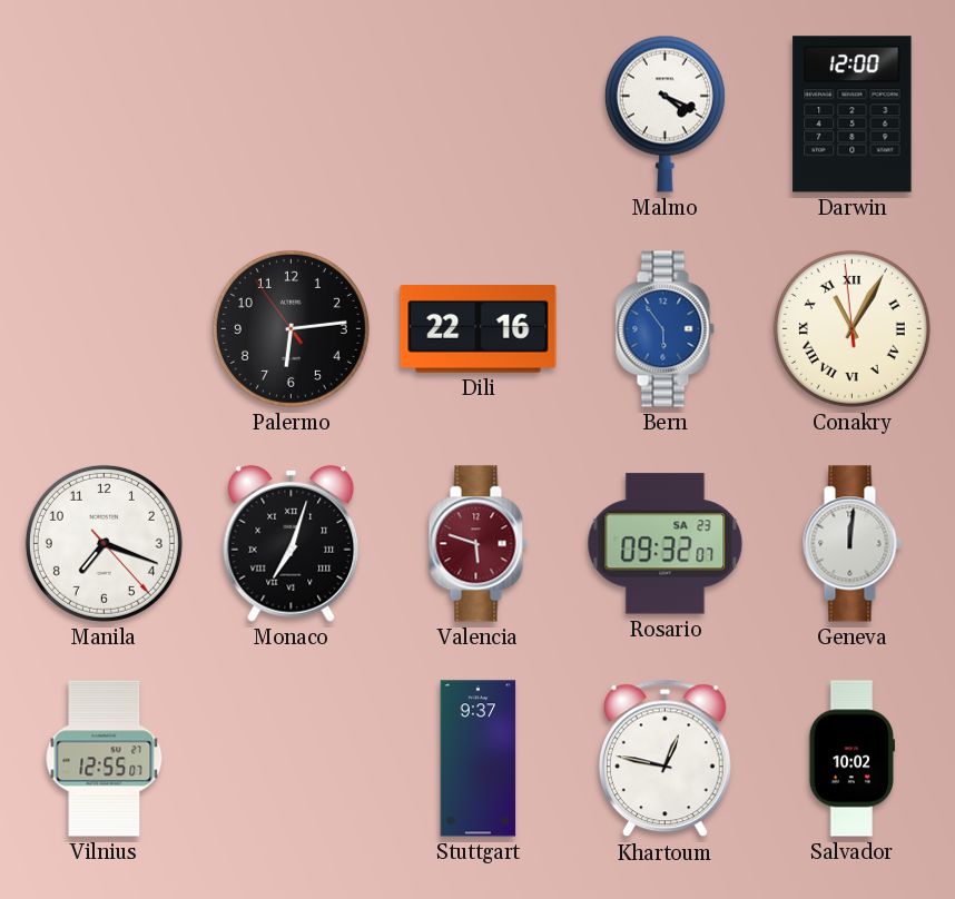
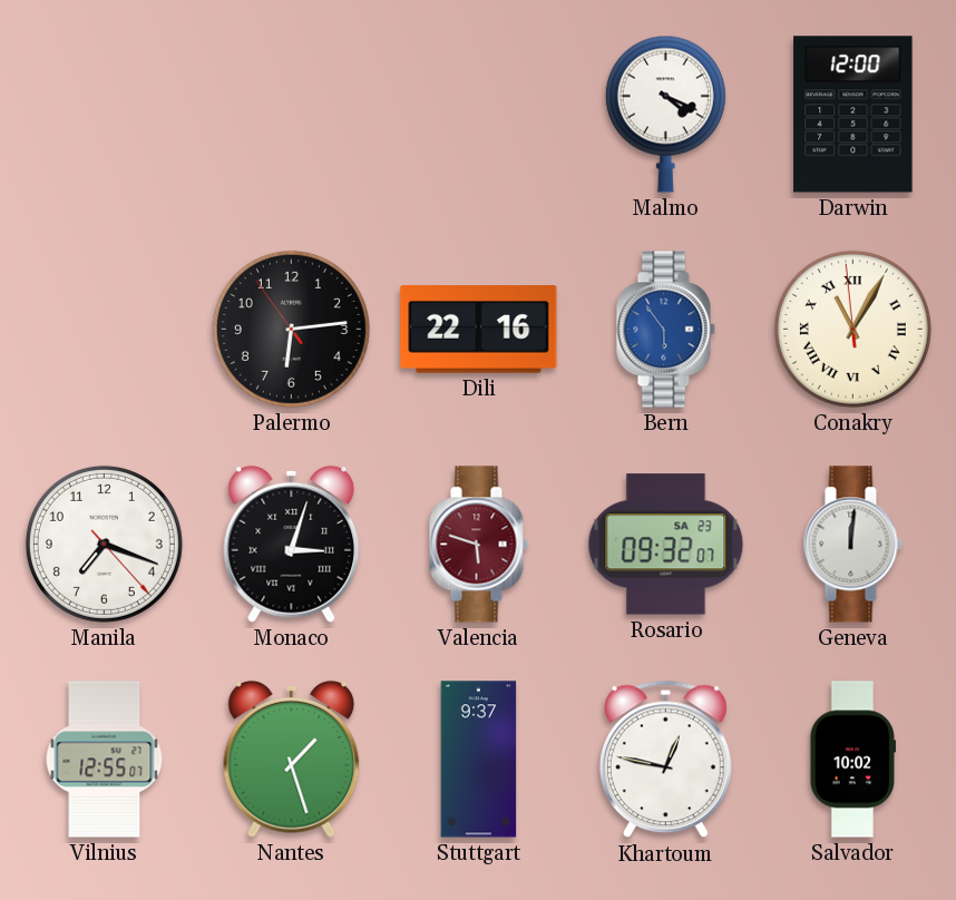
Monaco: 7:03 -> 3:03
Nantes: none -> 1:27
